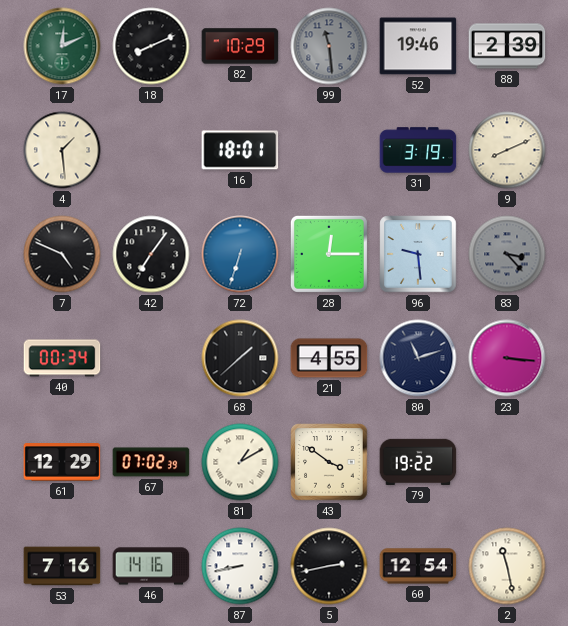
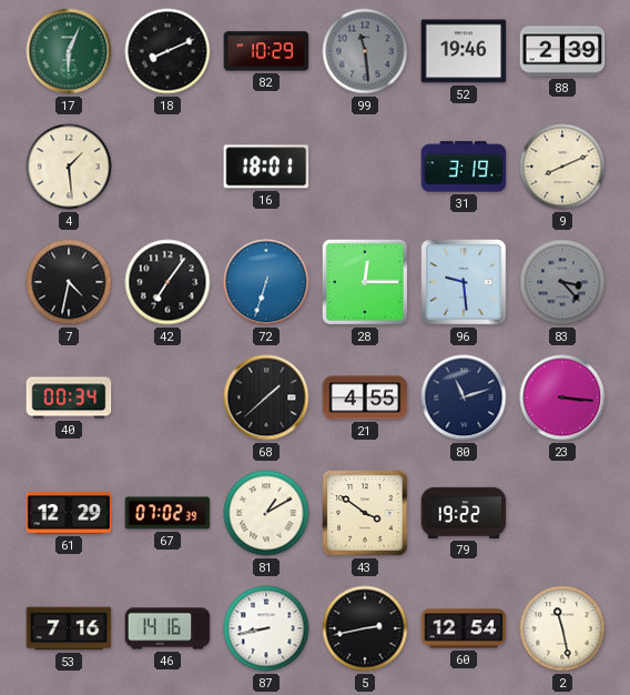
17: 12:11 -> 6:04
7: 4:49 -> 4:32
